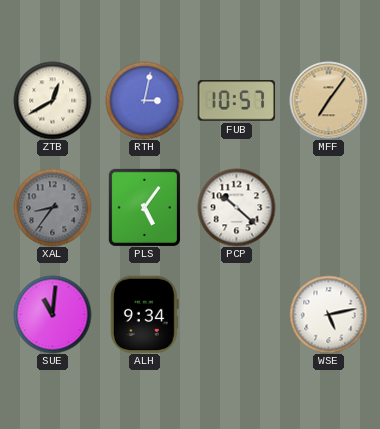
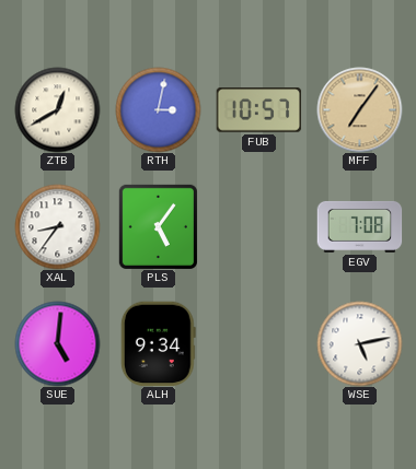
XAL dial: grey -> white
PCP: 10:22 -> none
EGV: none -> 7:08
SUE: 11:01 -> 5:01
